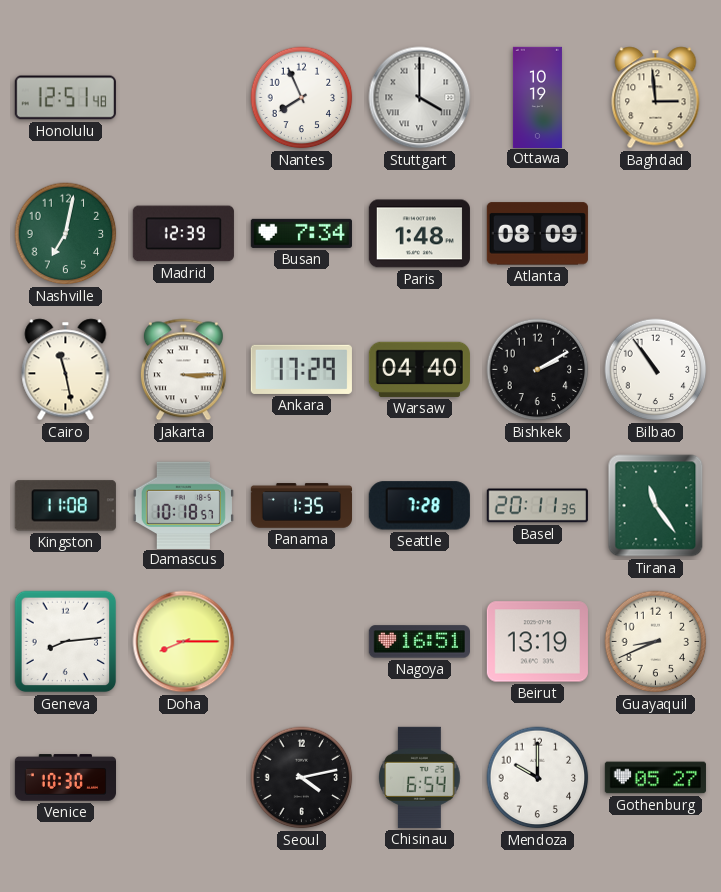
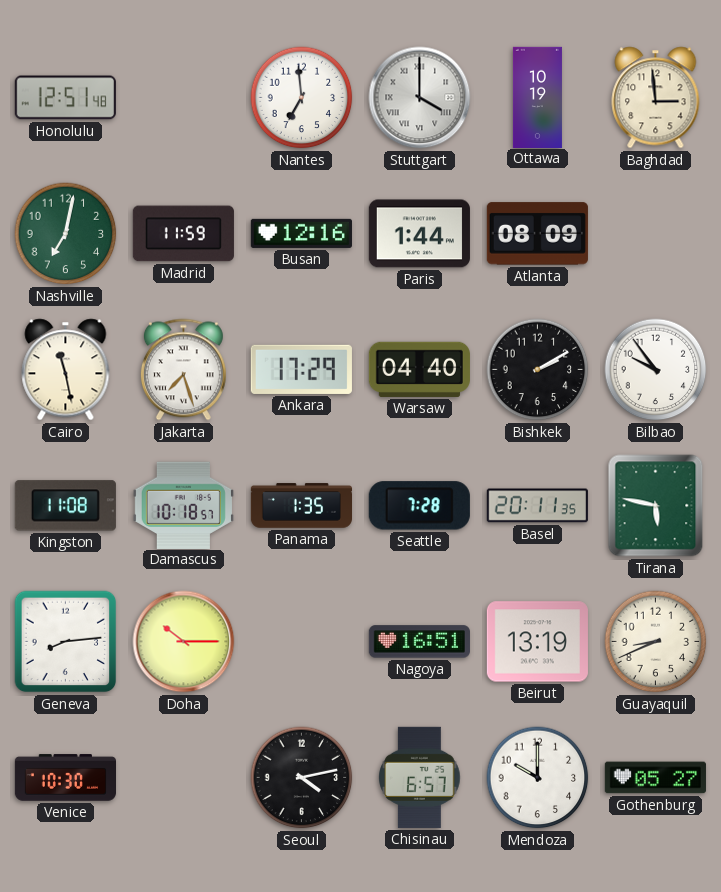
Nantes: 7:56 -> 6:59
Madrid: 12:39 -> 11:59
Busan: 7:34 -> 12:16
Paris: 1:48 -> 1:44
Jakarta: 3:15 -> 7:27
Bilbao: 10:54 -> 9:54
Tirana: 11:24 -> 5:47
Doha: 8:15 -> 10:15
Chisinau: 6:54 -> 6:57
